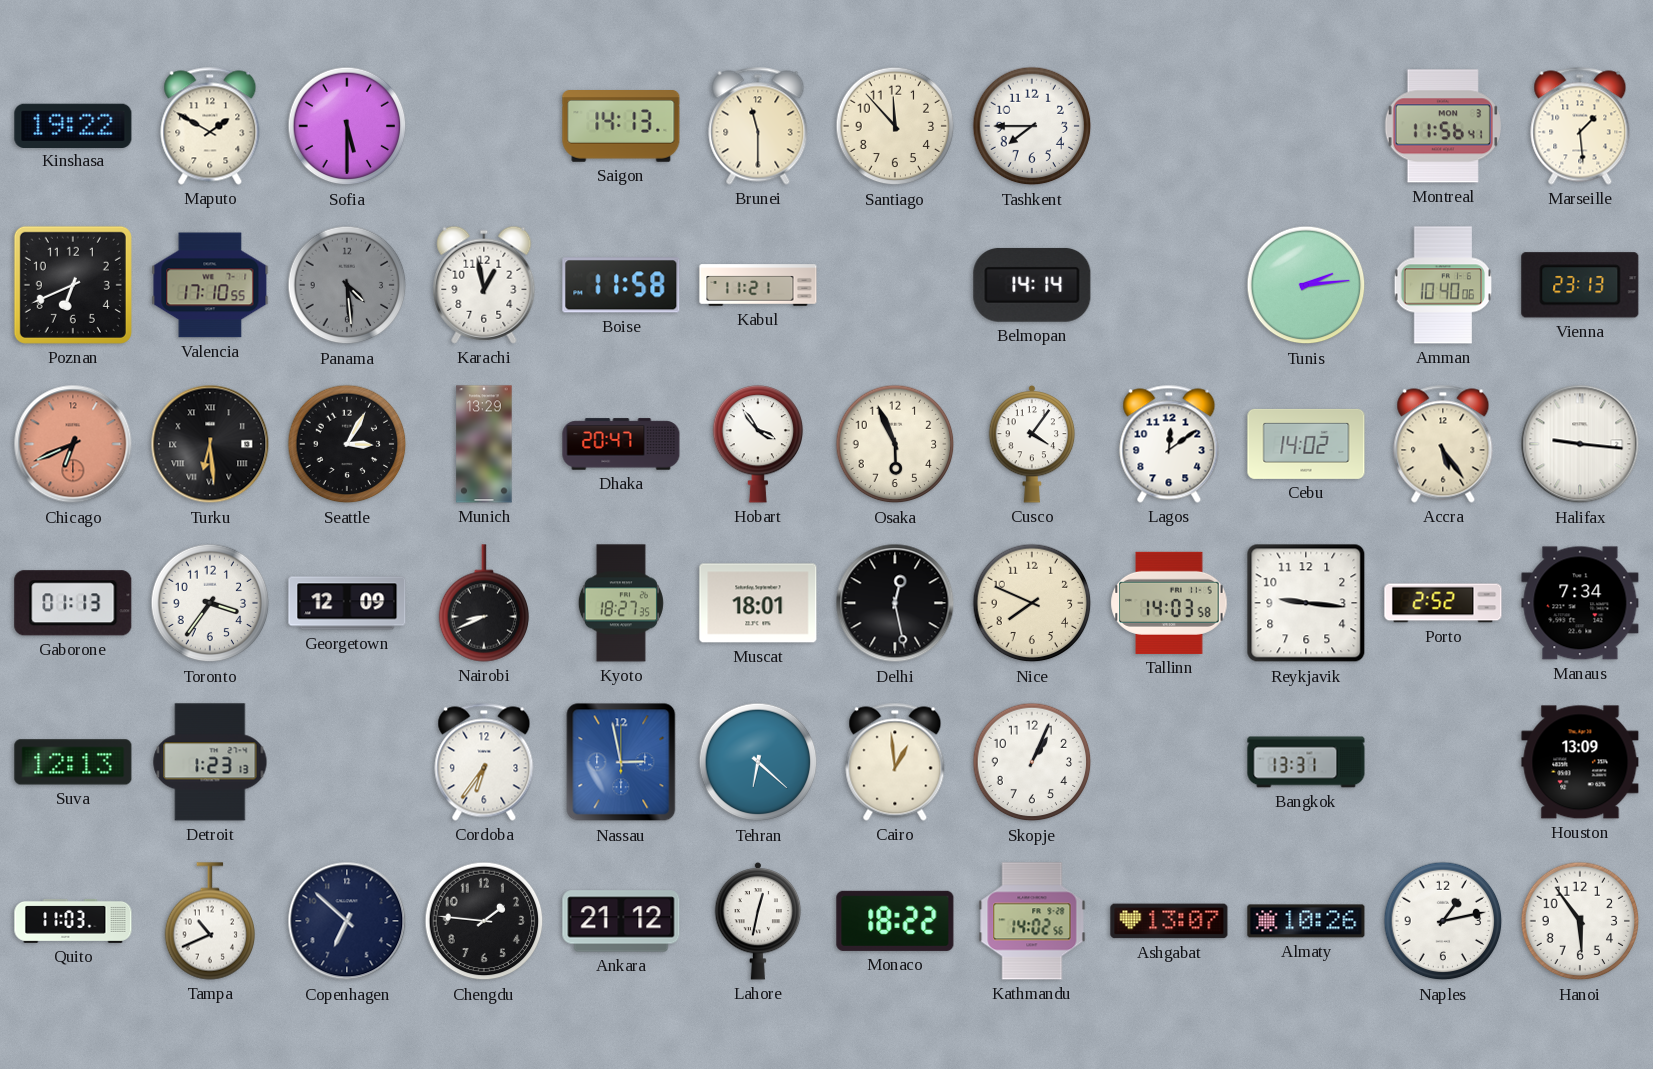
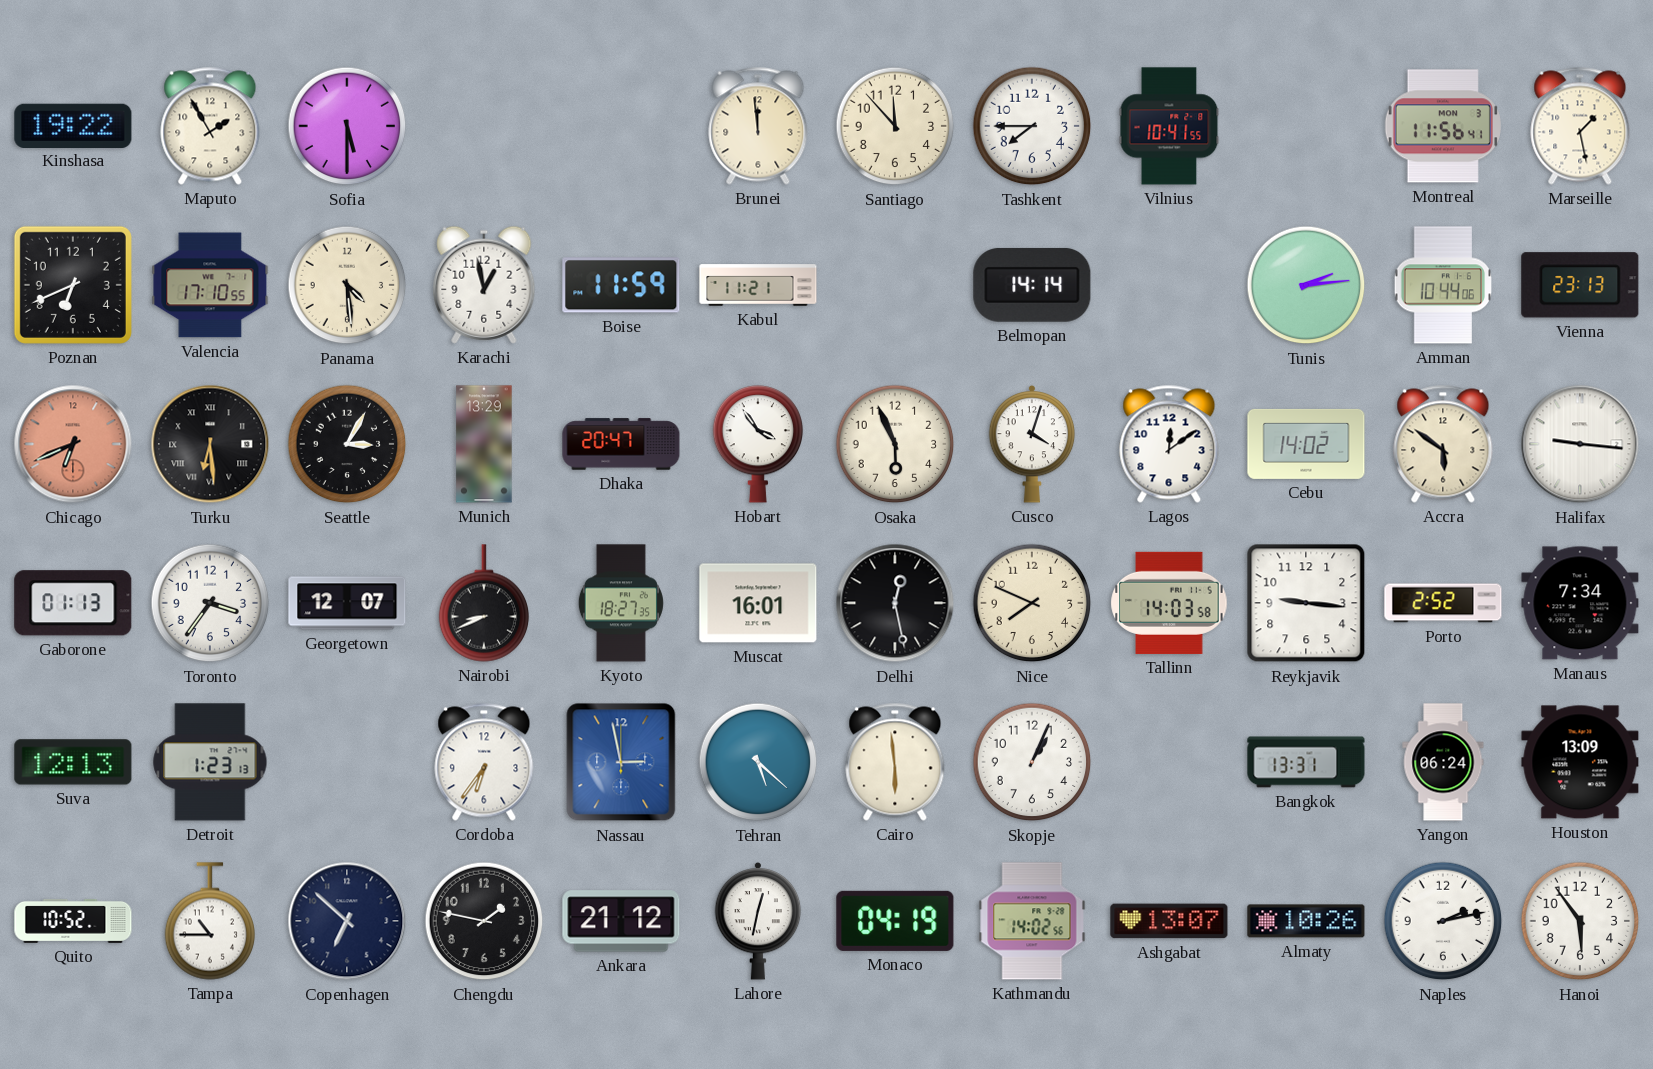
Maputo: 1:50 -> 1:55
Saigon: 14:13 -> none
Brunei: 11:30 -> 11:59
Vilnius: none -> 10:41
Marseille: 1:29 -> 1:28
Panama dial: grey -> cream
Boise: 11:58 -> 11:59
Amman: 10:40 -> 10:44
Cusco: 4:06 -> 4:03
Accra: 5:24 -> 5:51
Georgetown: 12:09 -> 12:07
Muscat: 18:01 -> 16:01
Tehran: 6:22 -> 5:22
Cairo: 12:59 -> 5:59
Yangon: none -> 06:24
Quito: 11:03 -> 10:52
Tampa: 10:41 -> 10:45
Chengdu: 1:46 -> 1:47
Monaco: 18:22 -> 04:19
Naples: 1:13 -> 2:13
